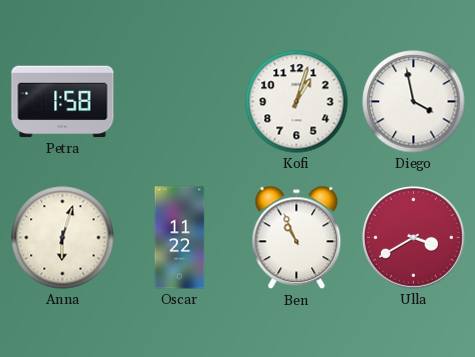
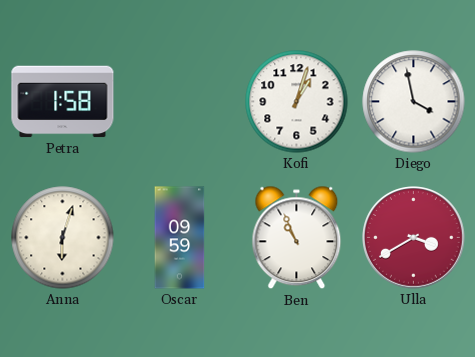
Oscar: 11:22 -> 09:59
